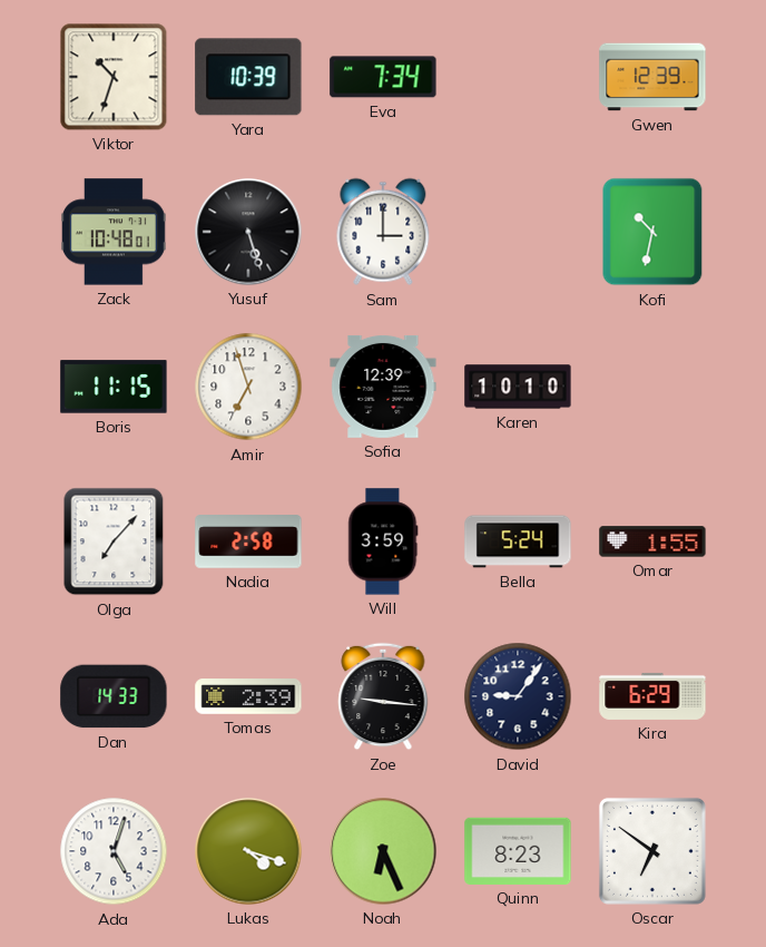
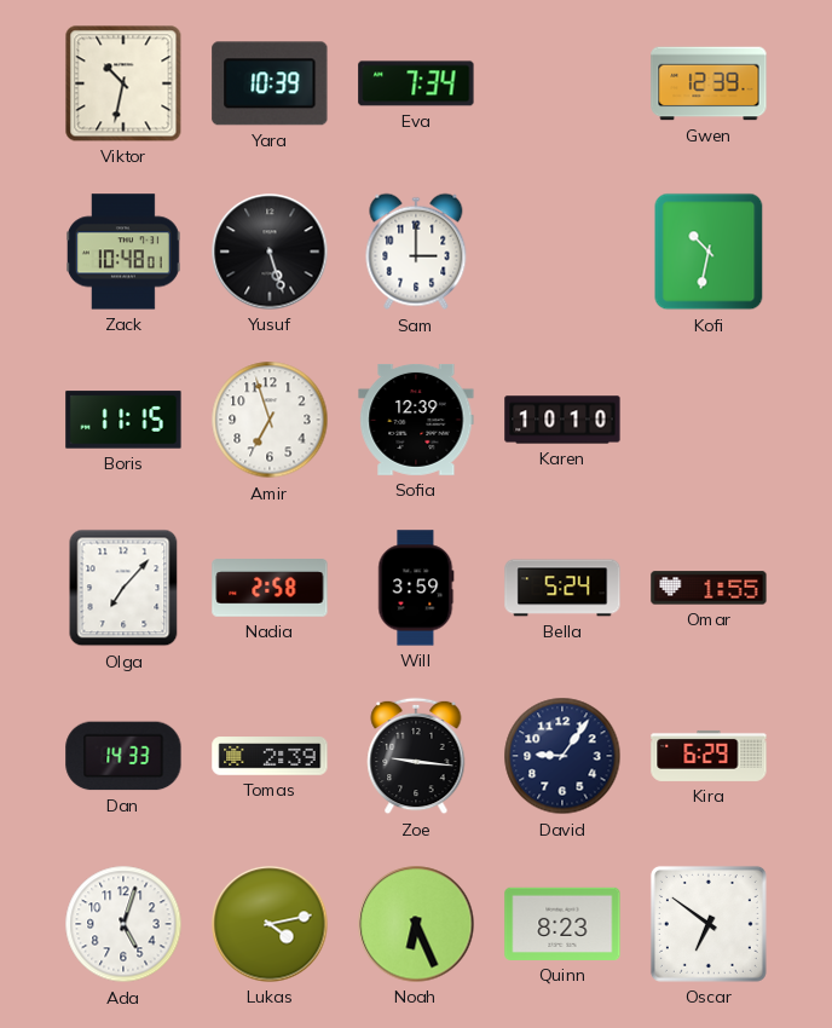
Viktor: 10:33 -> 10:32
Lukas: 4:18 -> 4:13
